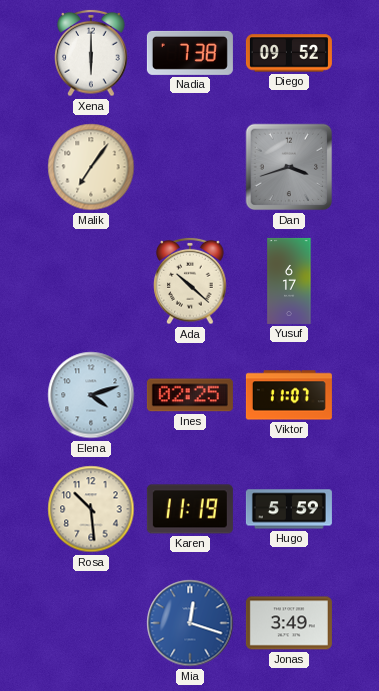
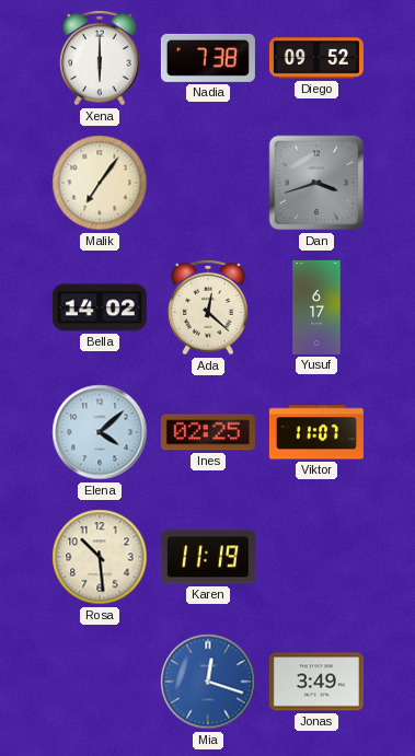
Bella: none -> 14:02
Ada: 10:22 -> 12:22
Elena: 4:12 -> 4:08
Hugo: 5:59 -> none
